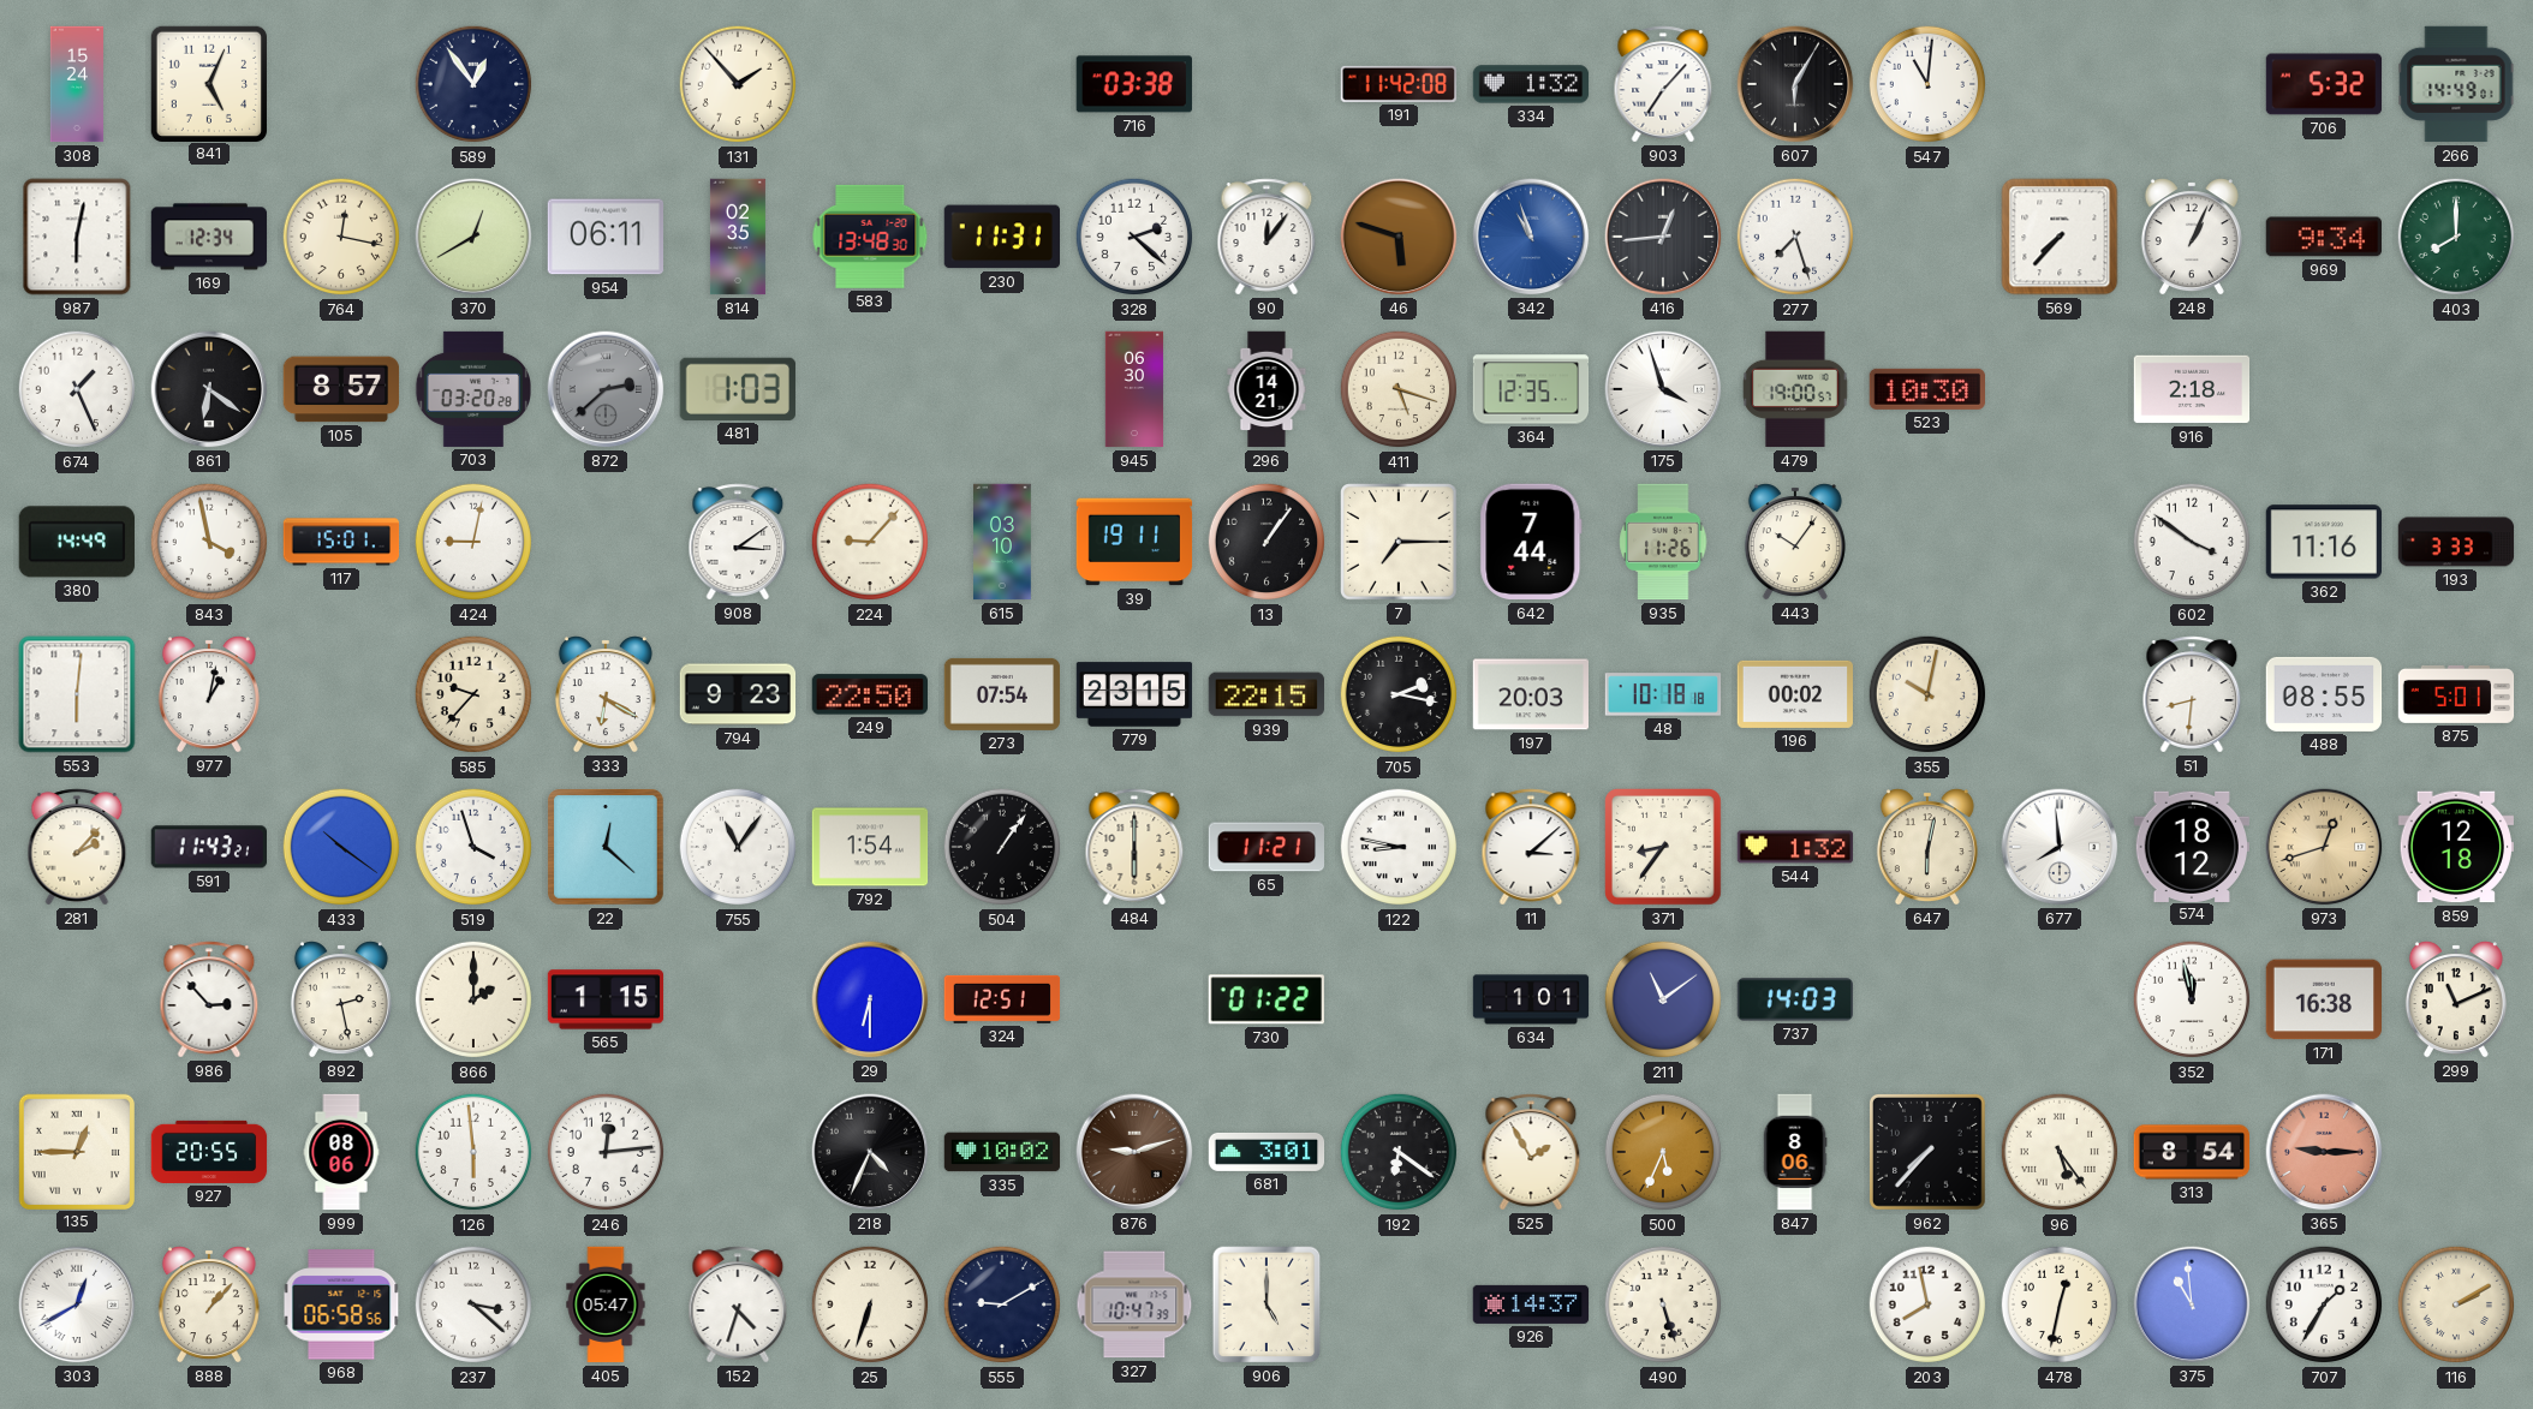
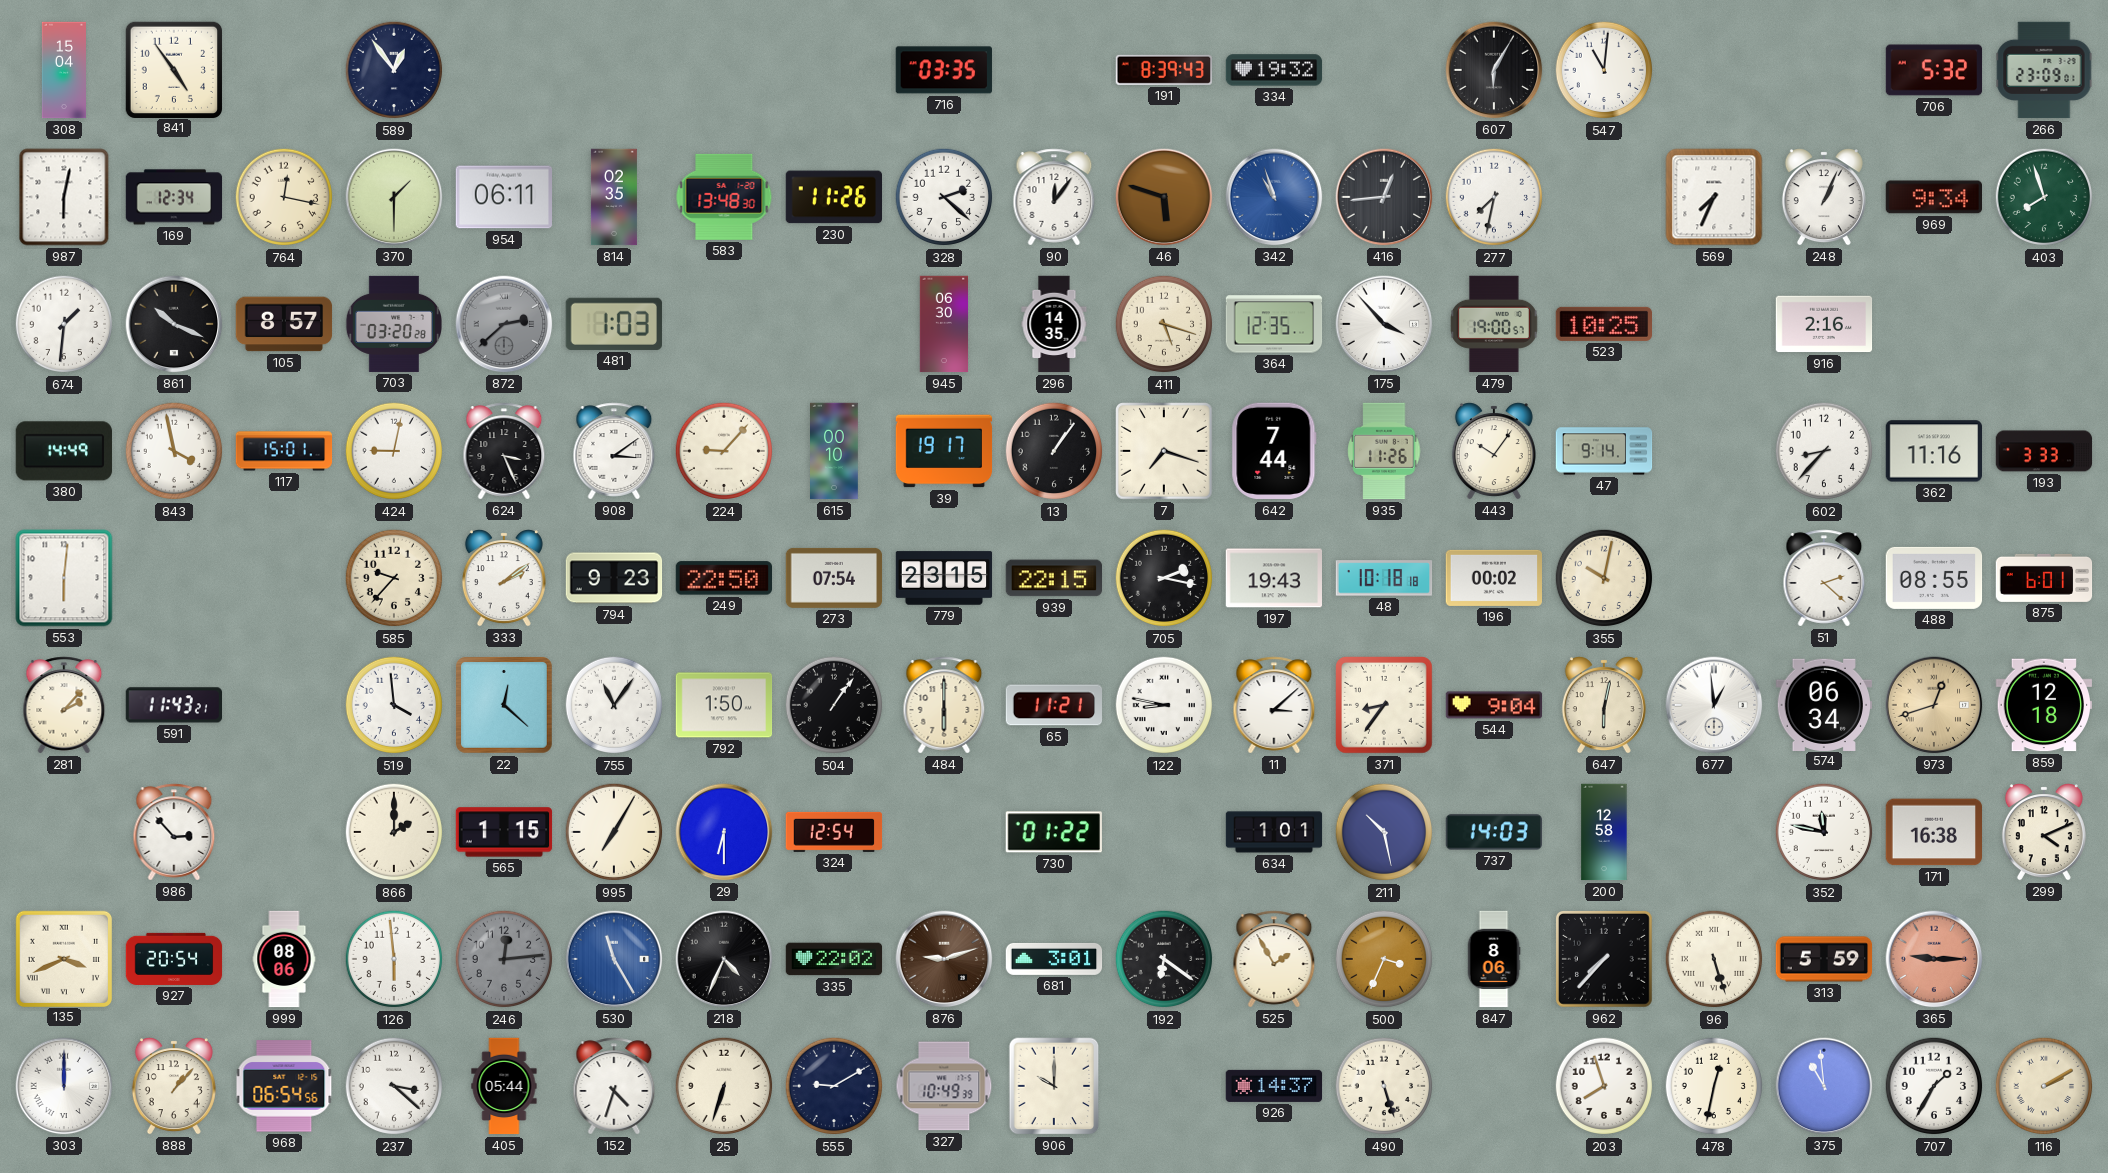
308: 15:24 -> 15:04
841: 5:04 -> 4:54
131: 1:53 -> none
716: 03:38 -> 03:35
191: 11:42 -> 8:39
334: 1:32 -> 19:32
903: 7:07 -> none
266: 14:49 -> 23:09
370: 12:40 -> 1:30
230: 11:31 -> 11:26
277: 7:27 -> 7:32
569: 7:37 -> 7:34
403: 8:00 -> 7:57
674: 1:26 -> 1:31
861: 6:21 -> 10:19
296: 14:21 -> 14:35
175: 3:57 -> 3:53
523: 10:30 -> 10:25
916: 2:18 -> 2:16
624: none -> 3:26
615: 03:10 -> 00:10
39: 19:11 -> 19:17
7: 7:15 -> 7:18
47: none -> 9:14
602: 3:51 -> 8:37
977: 1:02 -> none
333: 6:20 -> 2:09
197: 20:03 -> 19:43
51: 8:31 -> 2:22
875: 5:01 -> 6:01
433: 10:21 -> none
519: 3:57 -> 3:59
792: 1:54 -> 1:50
544: 1:32 -> 9:04
677: 7:59 -> 12:59
574: 18:12 -> 06:34
892: 2:28 -> none
995: none -> 7:05
324: 12:51 -> 12:54
211: 11:09 -> 10:28
200: none -> 12:58
352: 11:58 -> 11:47
299: 11:11 -> 4:11
135: 12:45 -> 3:41
927: 20:55 -> 20:54
246 dial: white -> grey
530: none -> 11:25
335: 10:02 -> 22:02
500: 5:34 -> 3:34
96: 5:24 -> 5:27
313: 8:54 -> 5:59
303: 12:40 -> 12:00
968: 06:58 -> 06:54
405: 05:47 -> 05:44
327: 10:47 -> 10:49
906: 5:00 -> 10:00
203: 7:58 -> 7:57
